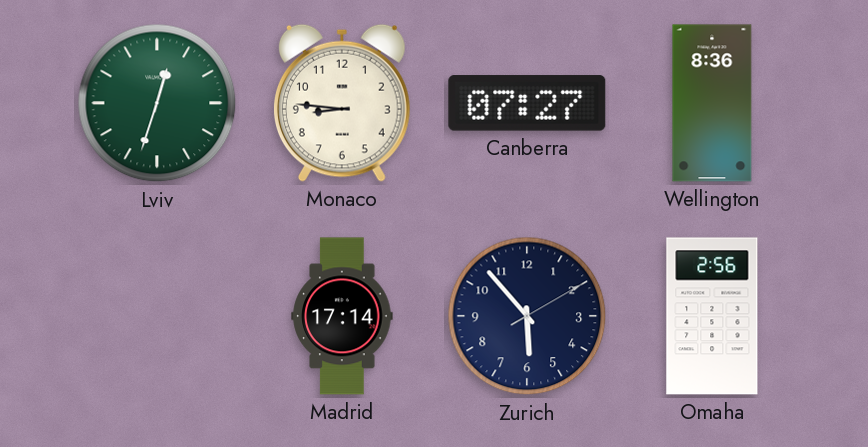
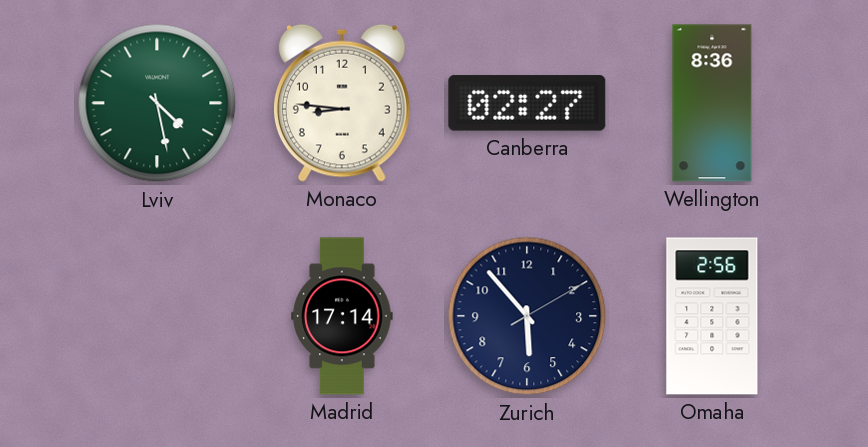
Lviv: 12:33 -> 4:28
Canberra: 07:27 -> 02:27
